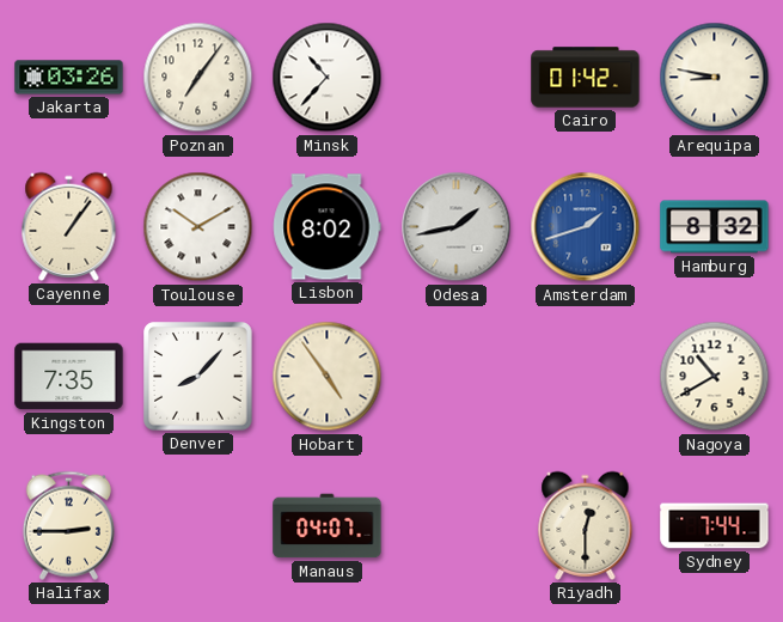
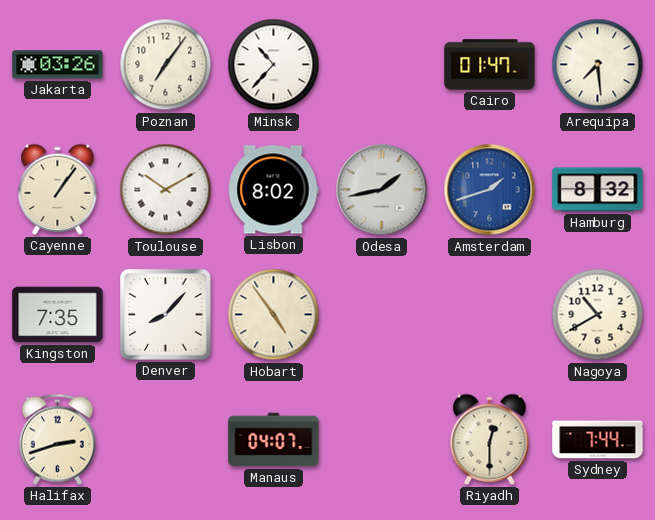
Cairo: 01:42 -> 01:47
Arequipa: 8:47 -> 7:29
Halifax: 2:45 -> 2:42
